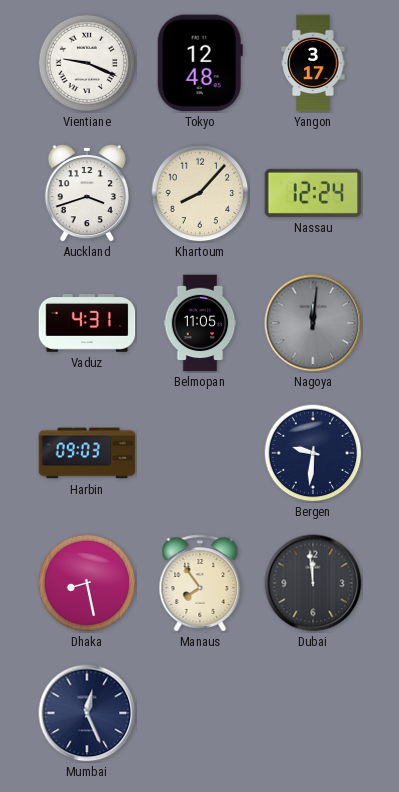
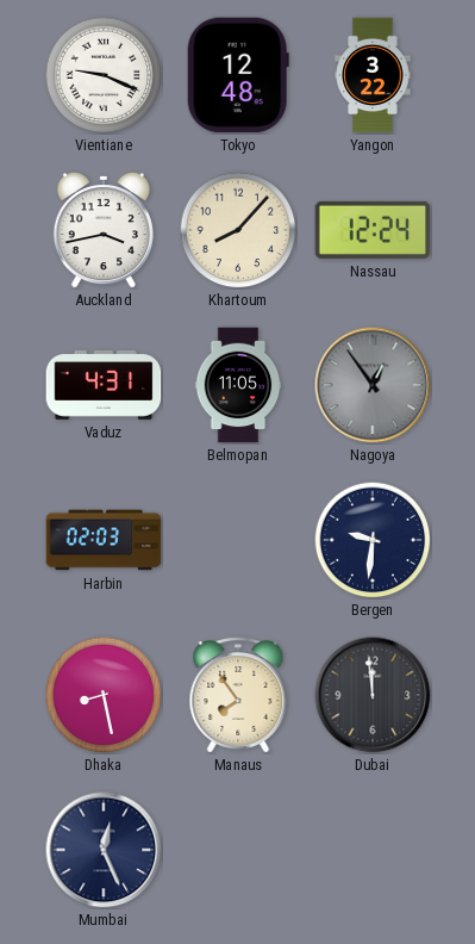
Yangon: 3:17 -> 3:22
Auckland: 3:42 -> 3:43
Nagoya: 12:01 -> 12:54
Harbin: 09:03 -> 02:03
